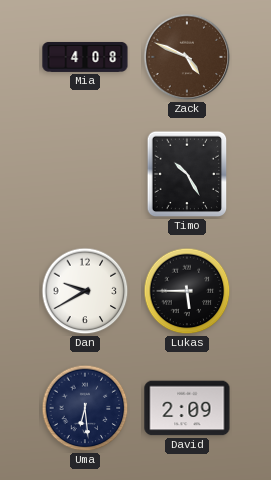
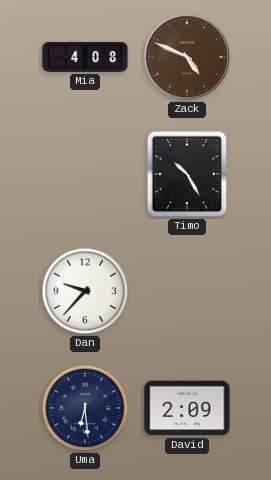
Dan: 9:40 -> 9:37
Lukas: 5:45 -> none
